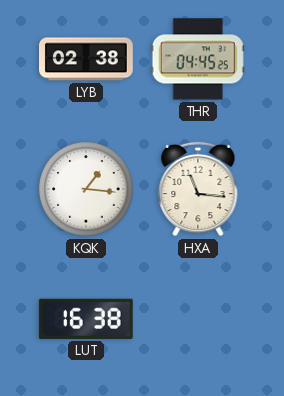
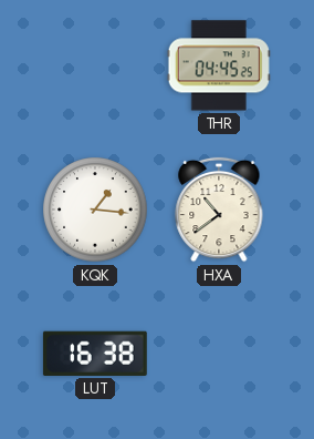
LYB: 02:38 -> none
HXA: 11:16 -> 10:39
